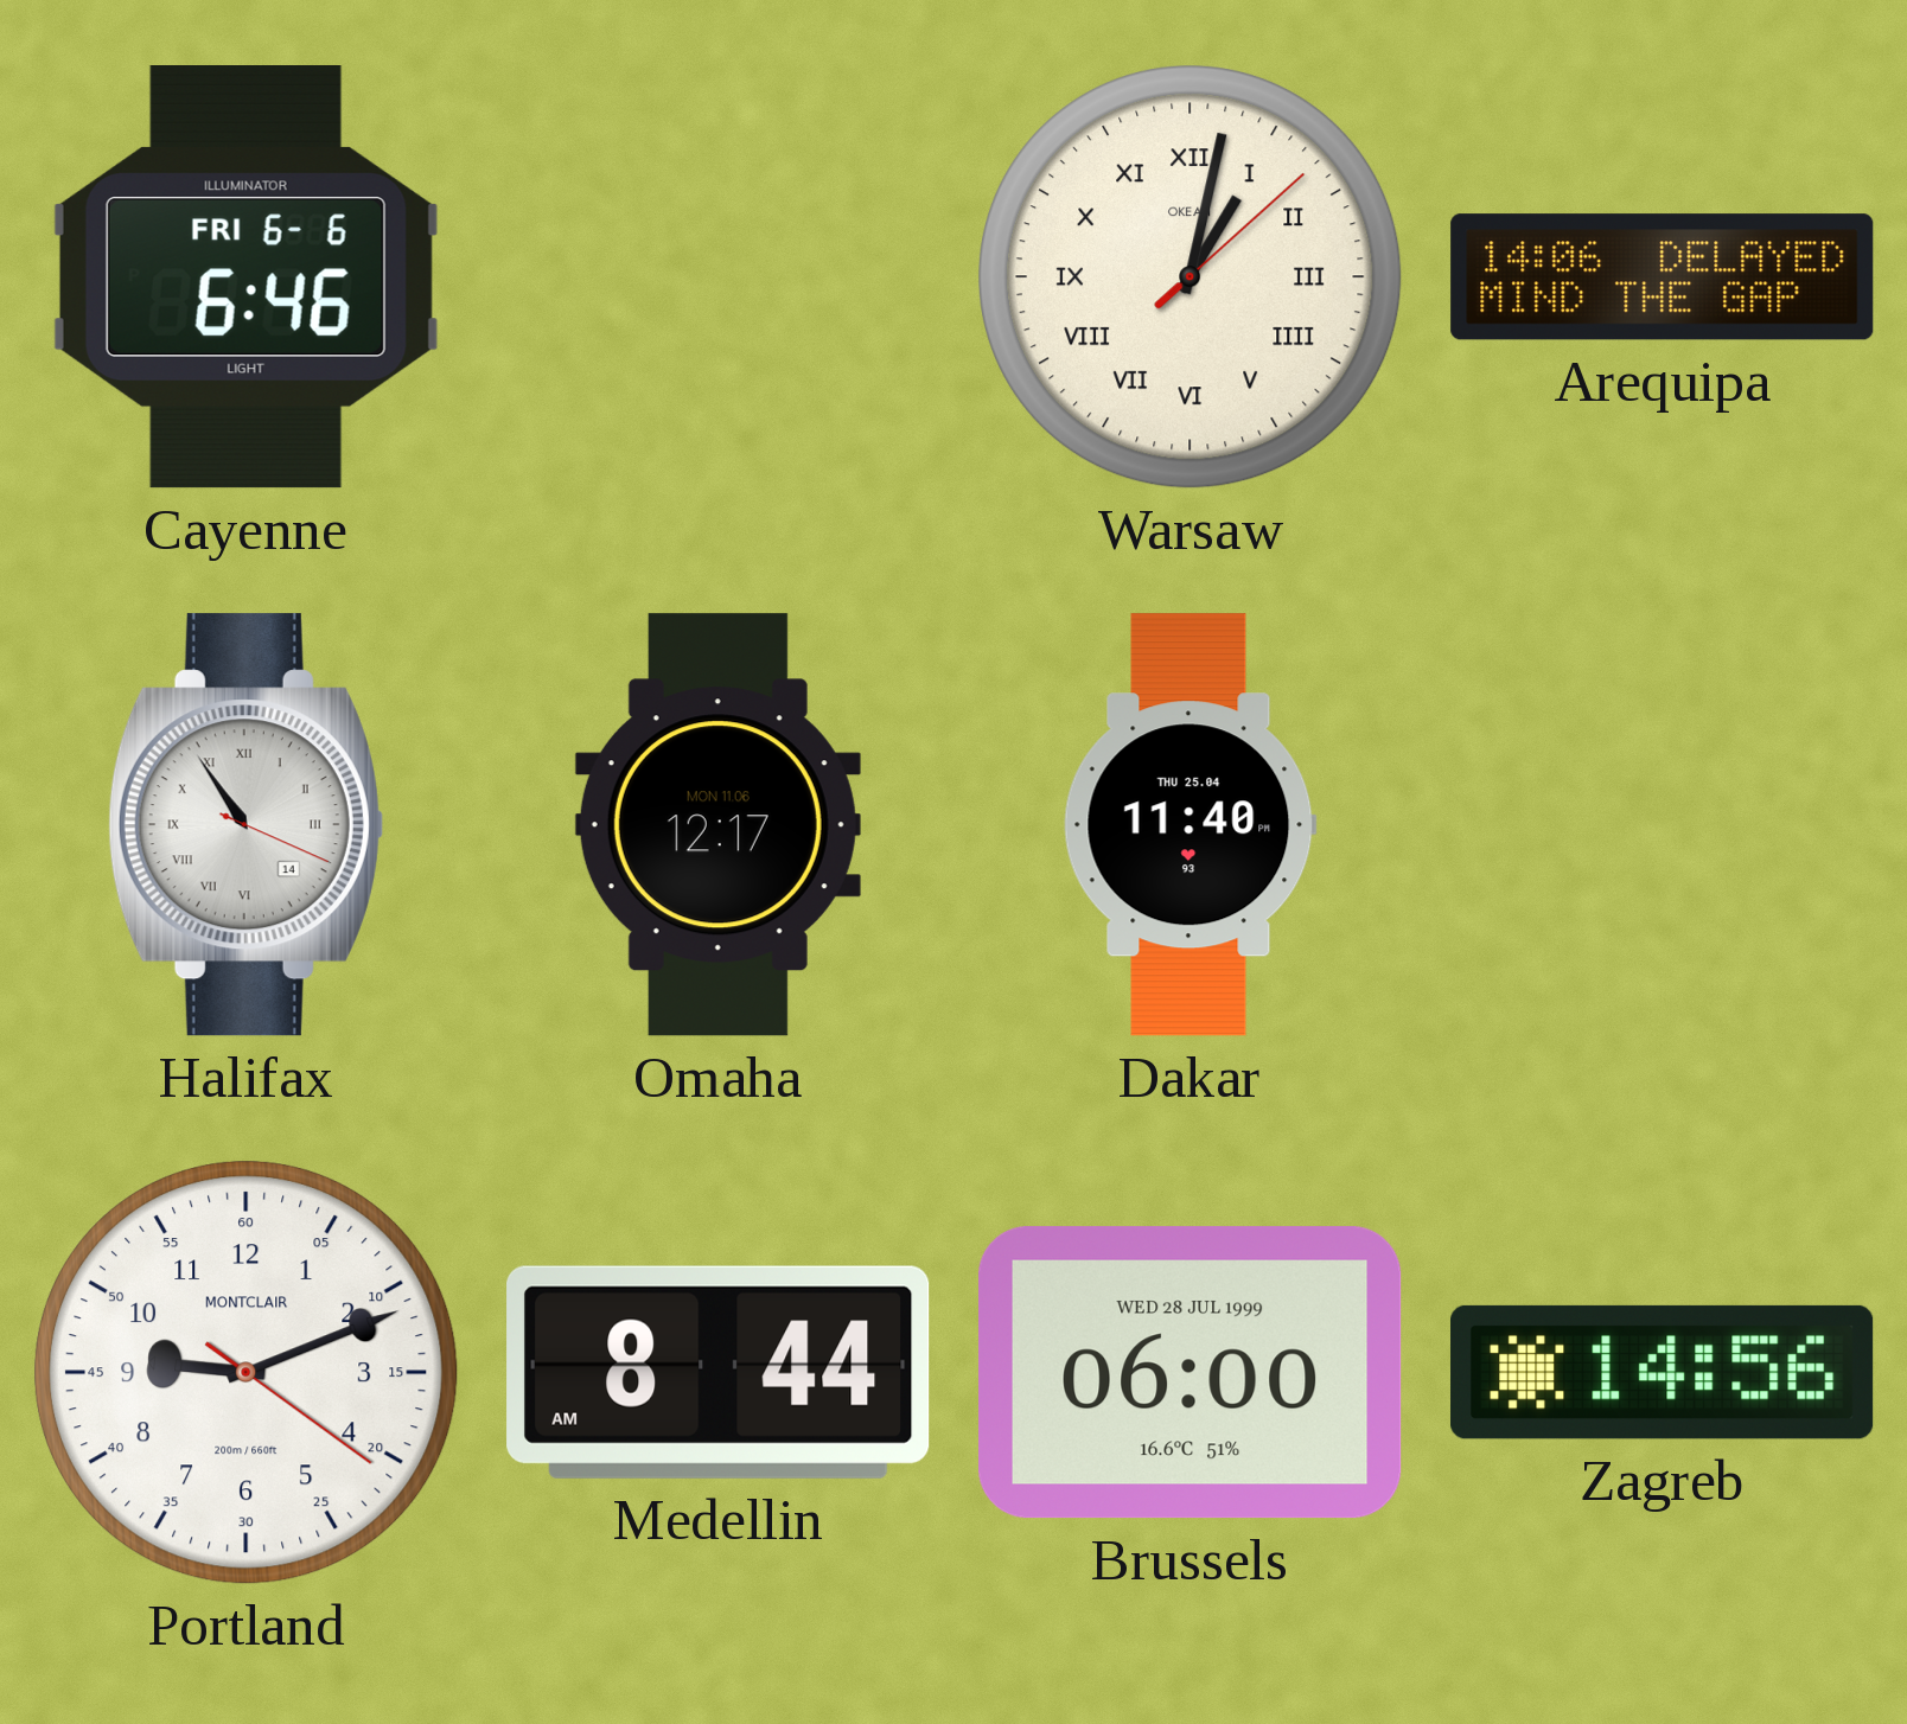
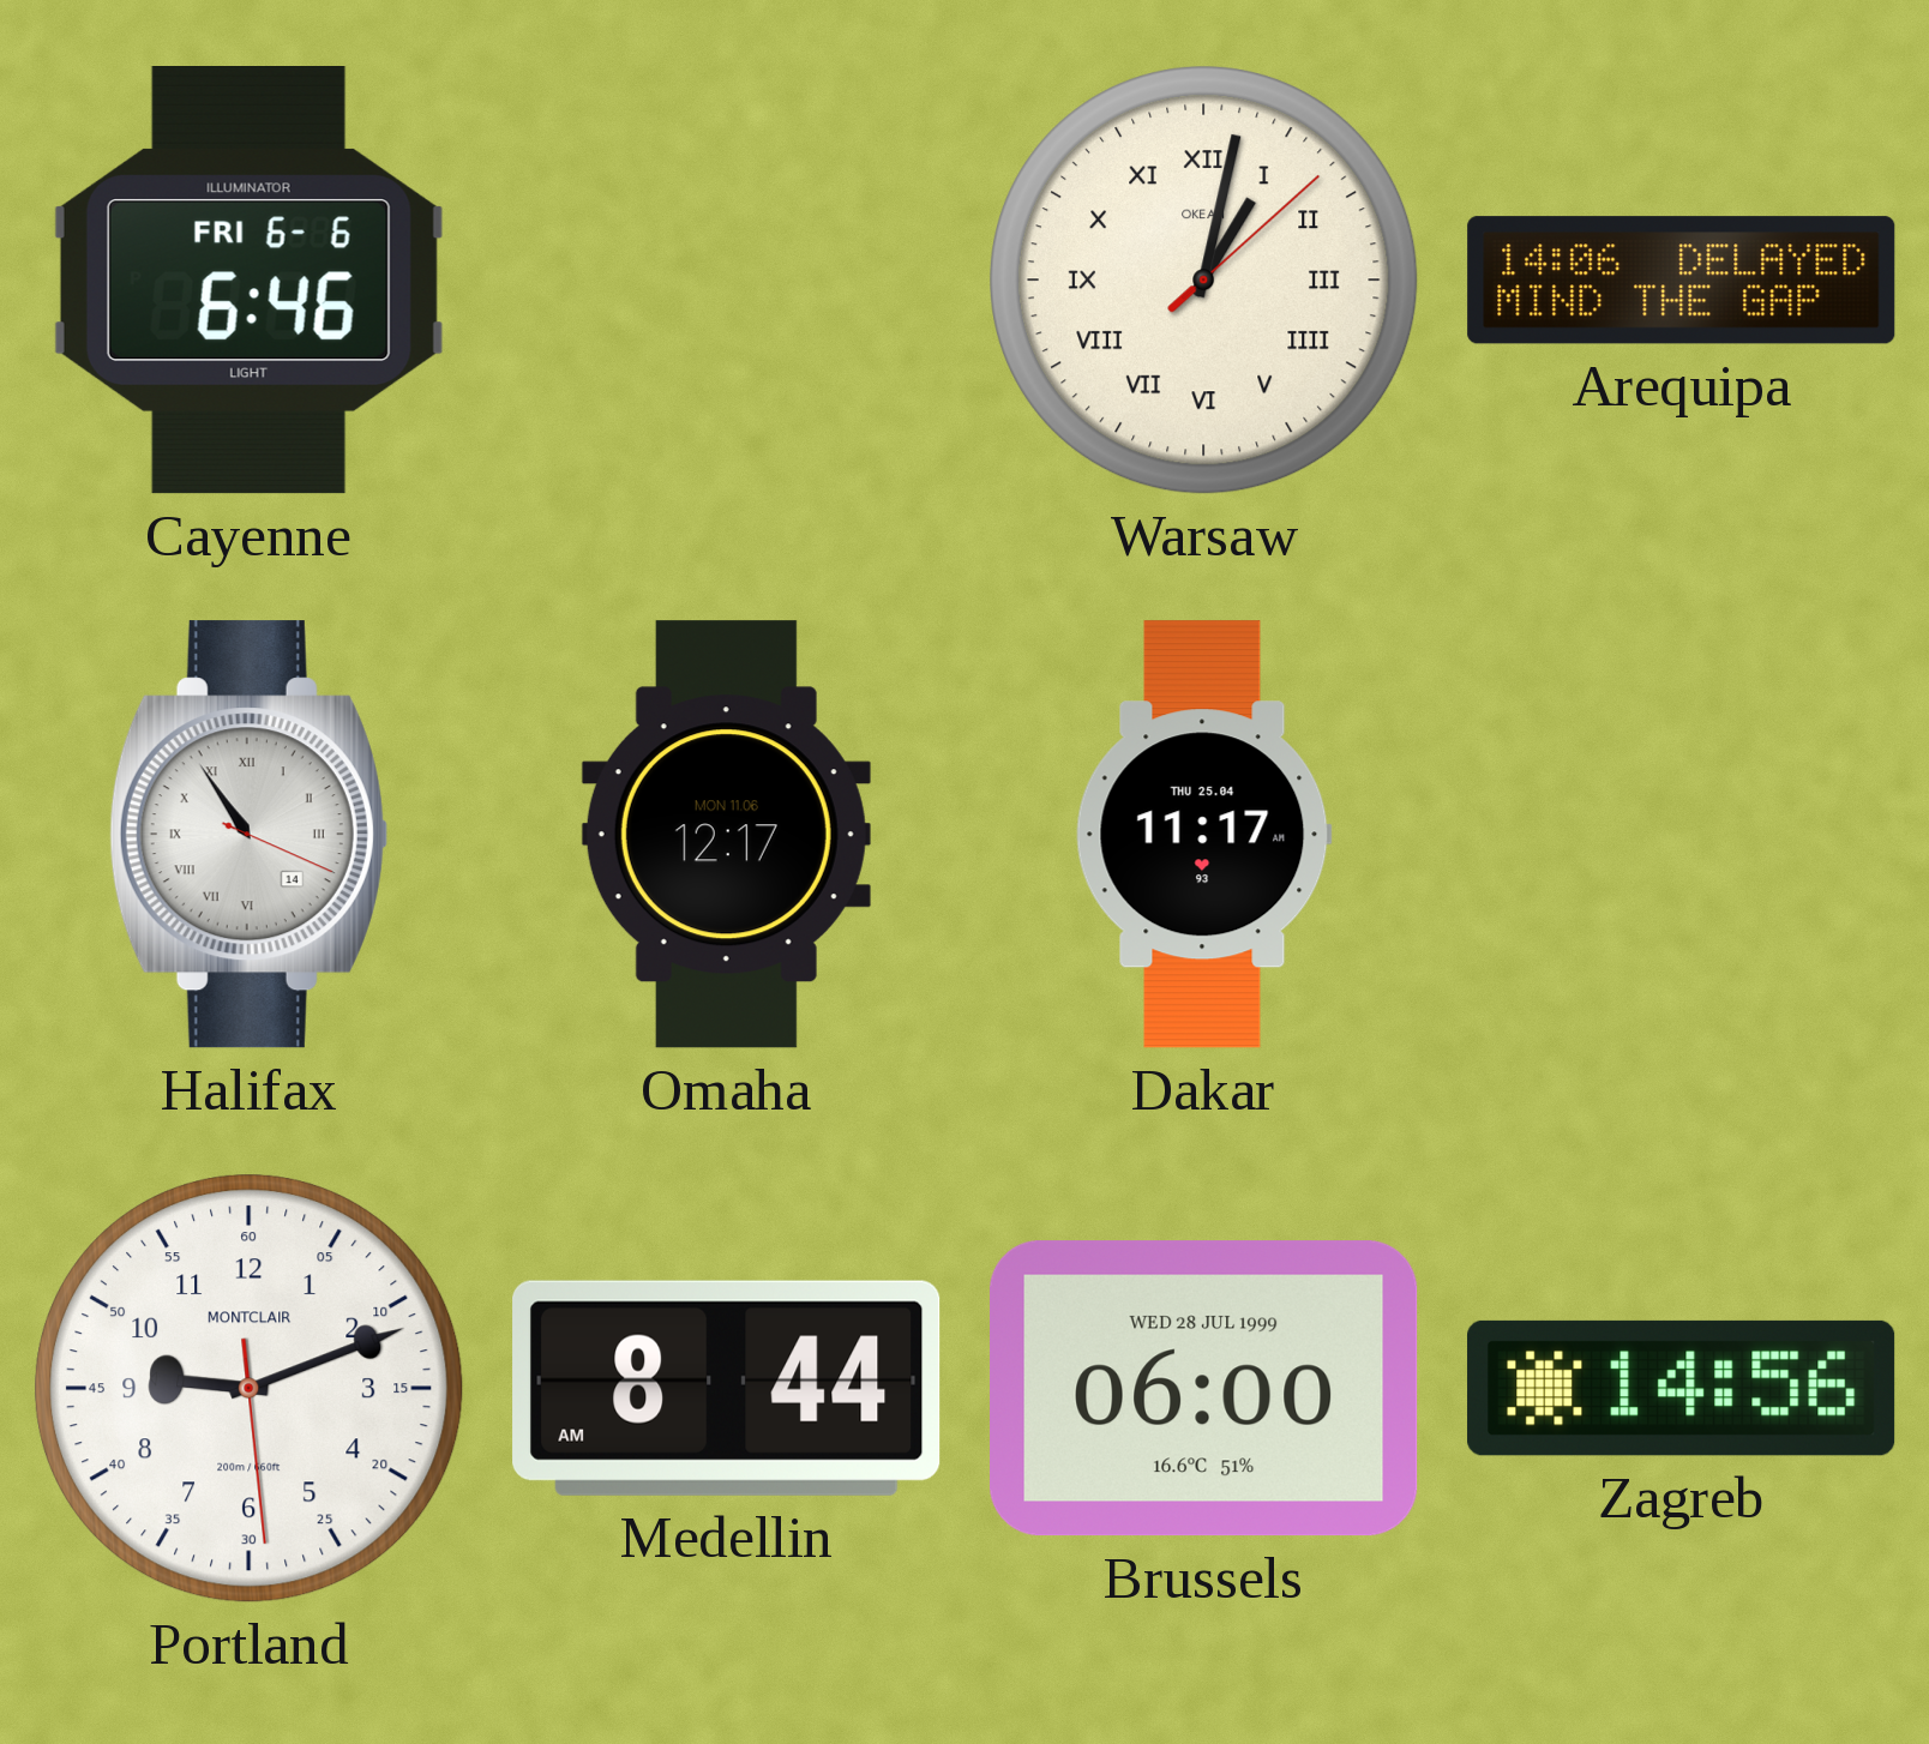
Dakar: 11:40 -> 11:17
Portland: 9:11:21 -> 9:11:29
